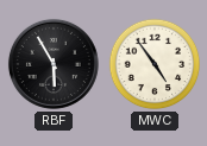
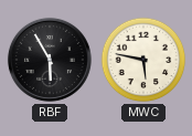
MWC: 4:54 -> 5:47
